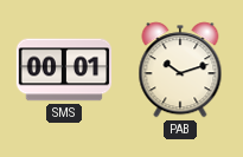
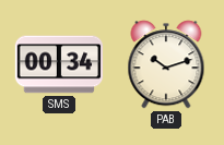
SMS: 00:01 -> 00:34
